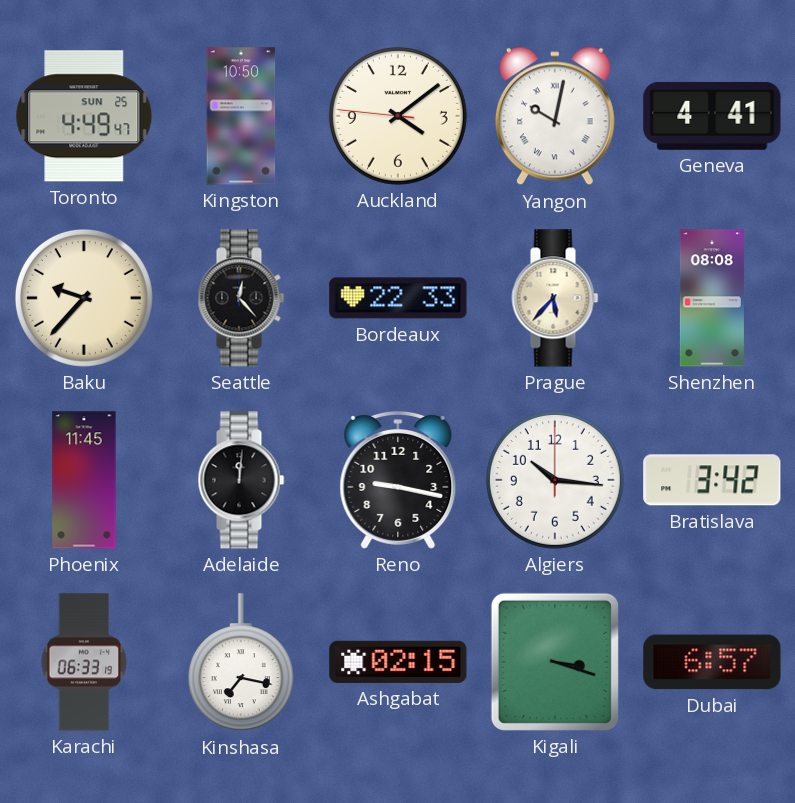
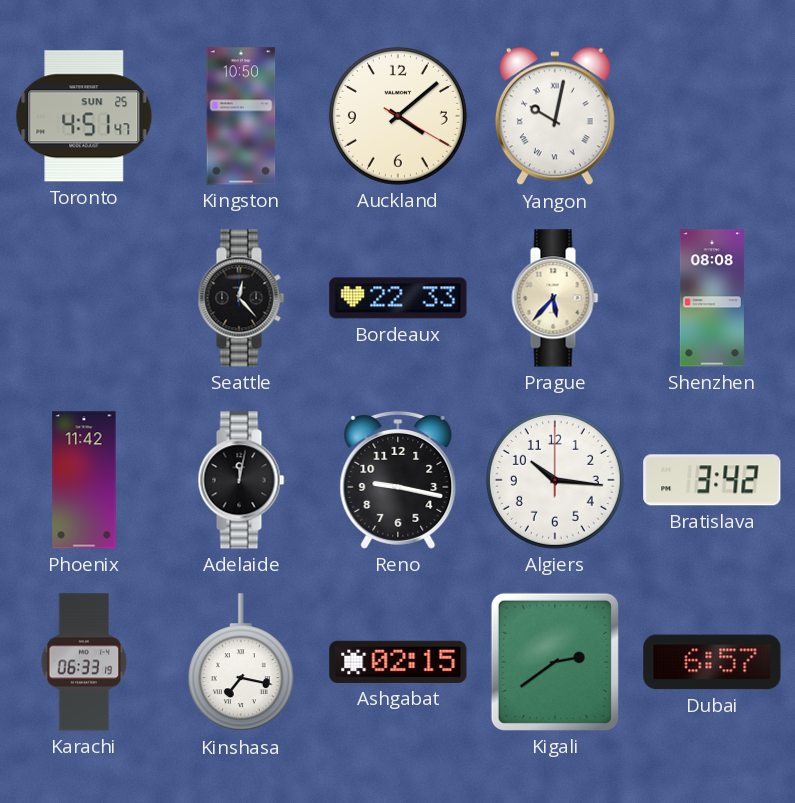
Toronto: 4:49 -> 4:51
Auckland: 4:08:46 -> 4:08:20
Geneva: 4:41 -> none
Baku: 9:37 -> none
Phoenix: 11:45 -> 11:42
Adelaide: 12:01 -> 12:02
Kigali: 3:18 -> 2:39
